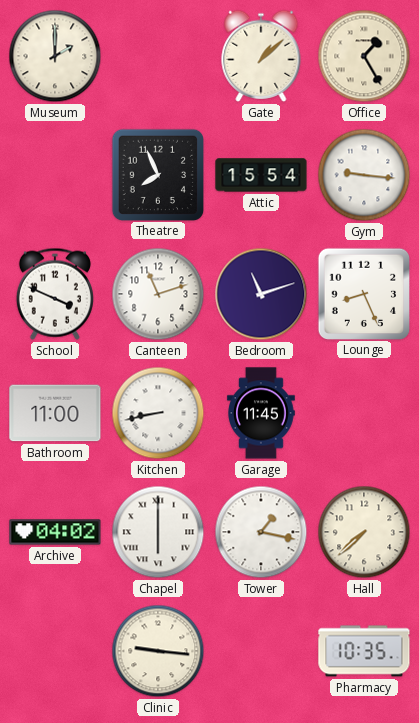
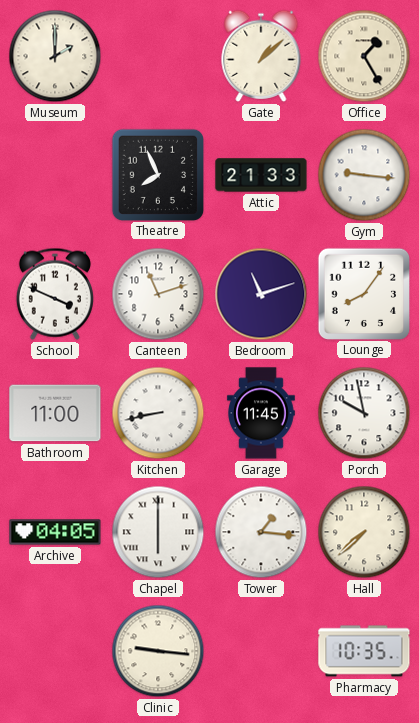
Attic: 15:54 -> 21:33
Lounge: 8:26 -> 8:06
Porch: none -> 9:58
Archive: 04:02 -> 04:05
Tower: 1:17 -> 1:16
